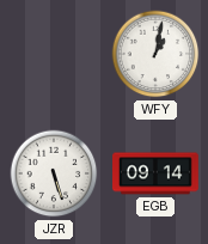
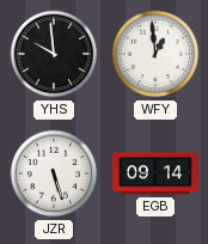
YHS: none -> 9:59
WFY: 1:02 -> 12:59
